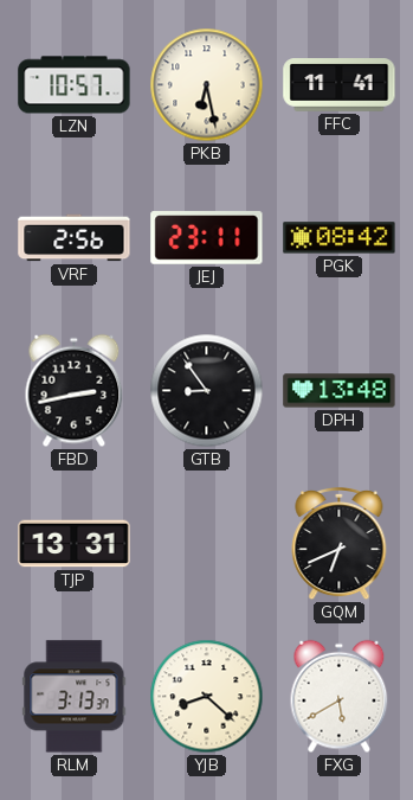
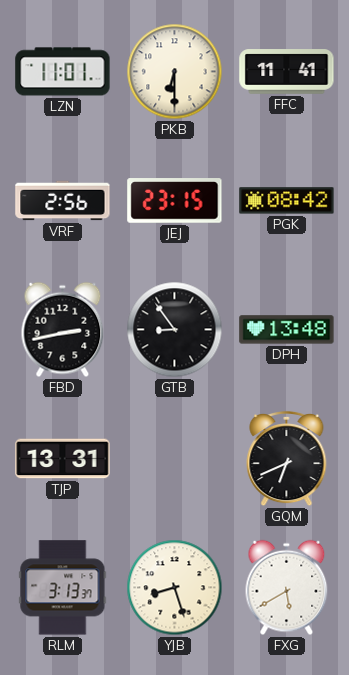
LZN: 10:57 -> 11:01
PKB: 6:28 -> 6:30
JEJ: 23:11 -> 23:15
YJB: 8:22 -> 8:27
